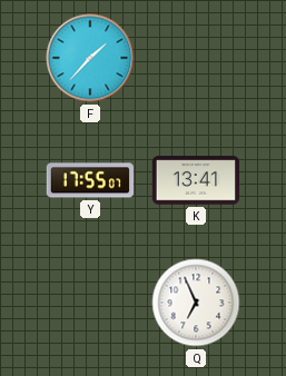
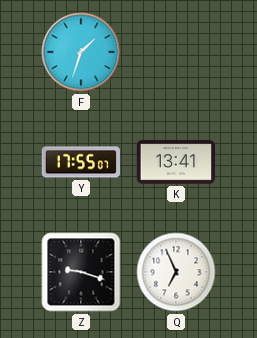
F: 1:37 -> 1:33
Z: none -> 9:18
